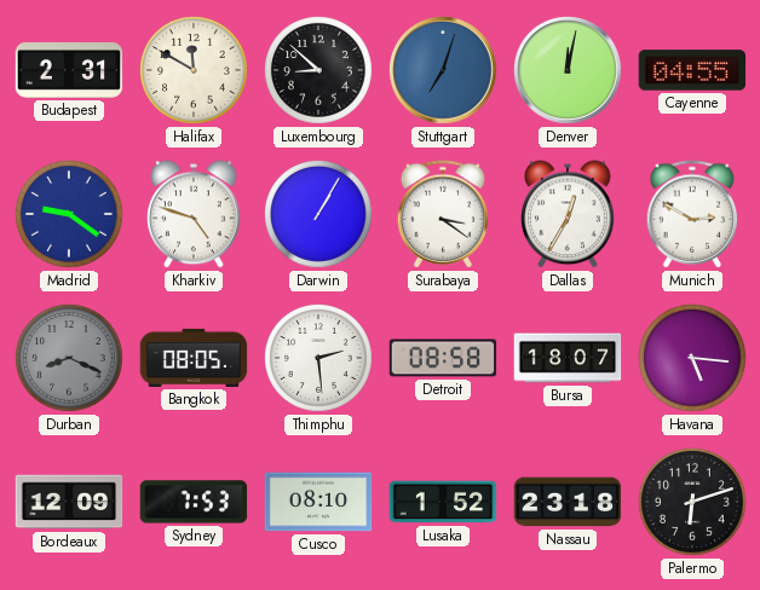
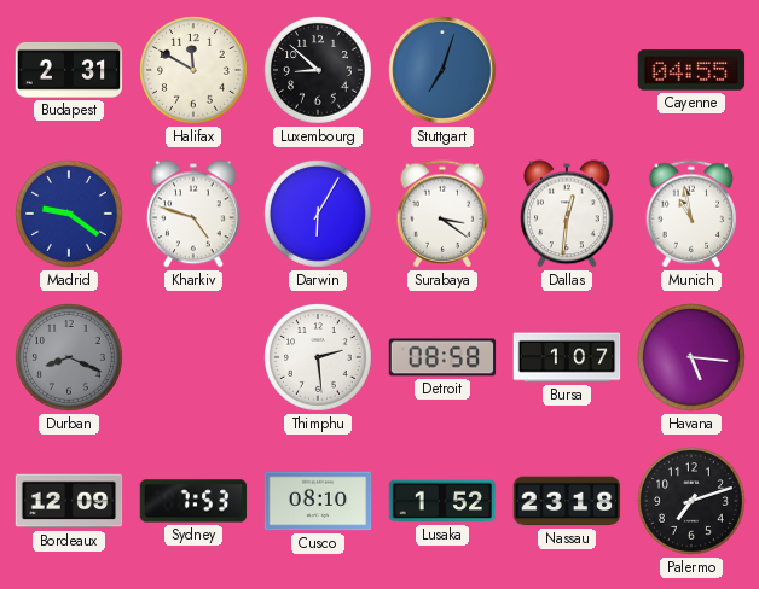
Denver: 12:02 -> none
Darwin: 1:05 -> 6:05
Dallas: 12:35 -> 12:31
Munich: 2:50 -> 10:58
Bangkok: 08:05 -> none
Bursa: 18:07 -> 1:07
Palermo: 6:12 -> 7:12
